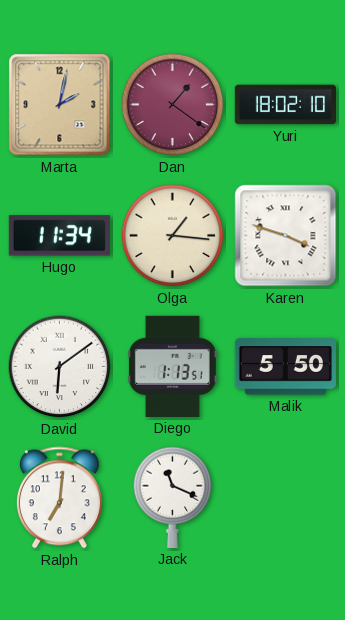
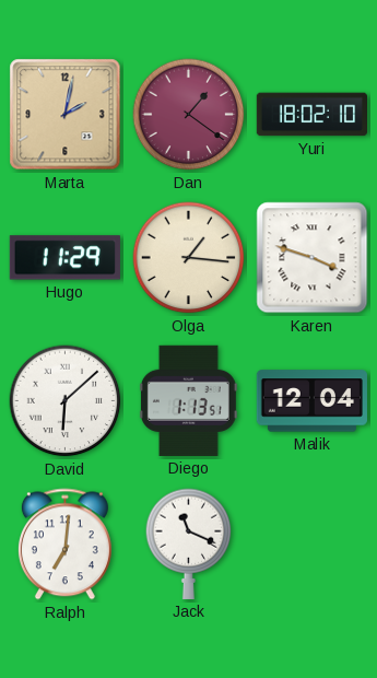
Hugo: 11:34 -> 11:29
David: 6:09 -> 6:08
Malik: 5:50 -> 12:04
